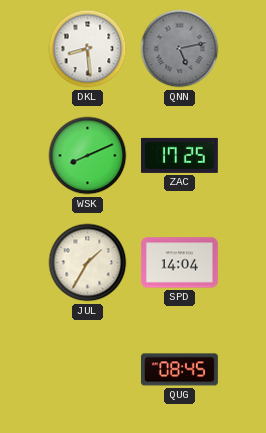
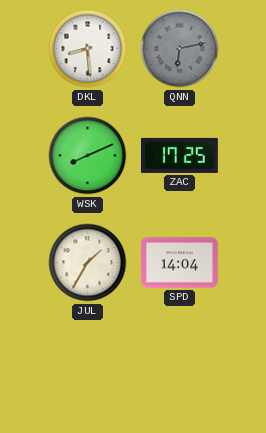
QNN: 5:13 -> 6:13
QUG: 08:45 -> none
